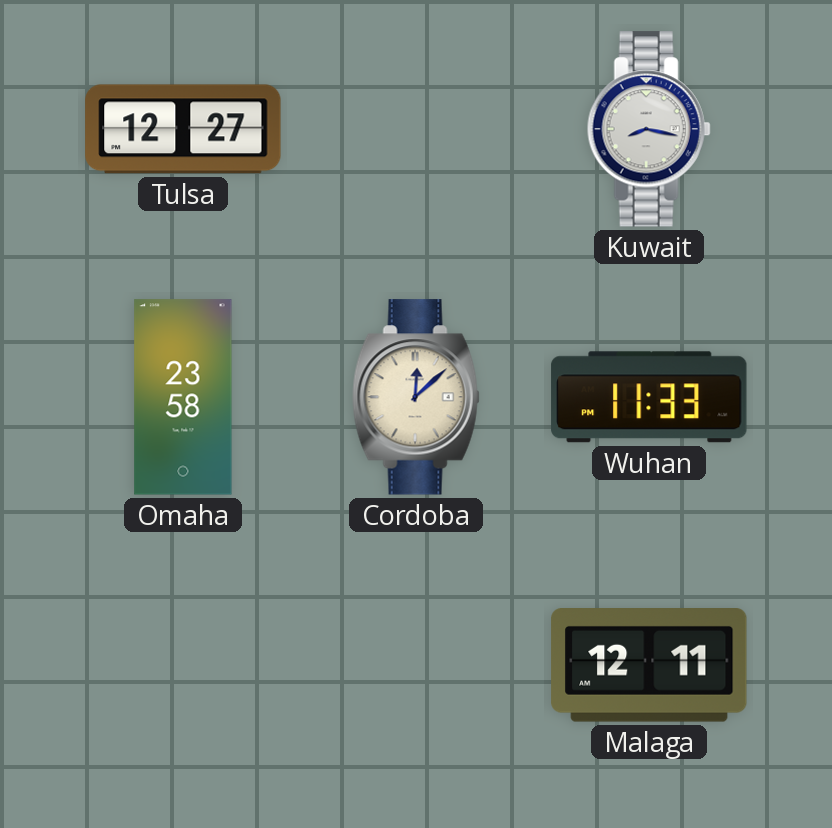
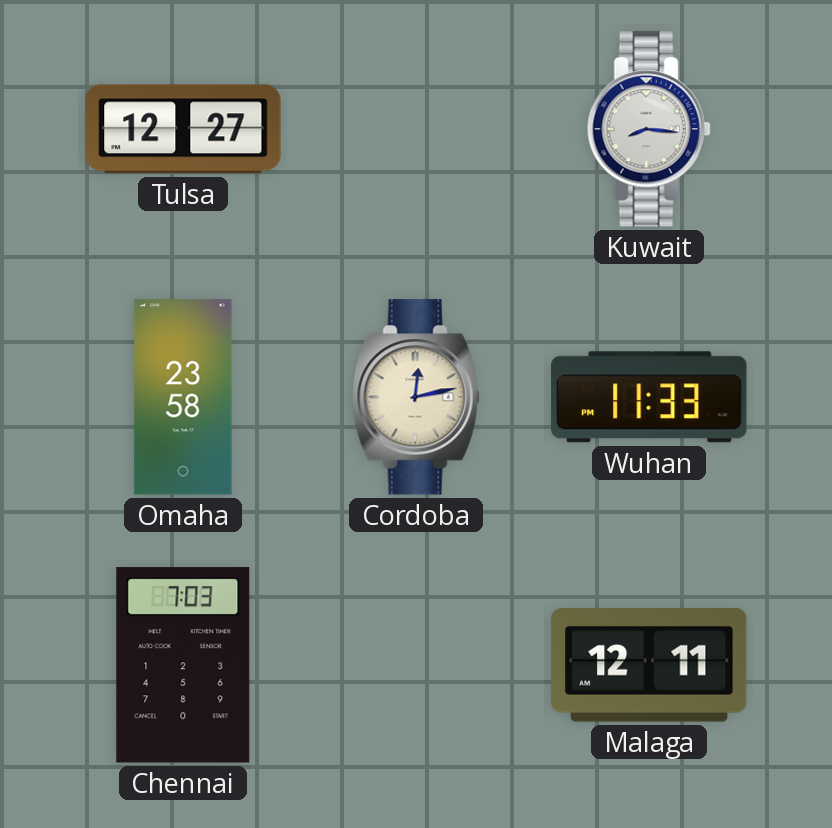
Kuwait: 8:17 -> 8:16
Cordoba: 12:08 -> 12:13
Chennai: none -> 7:03
